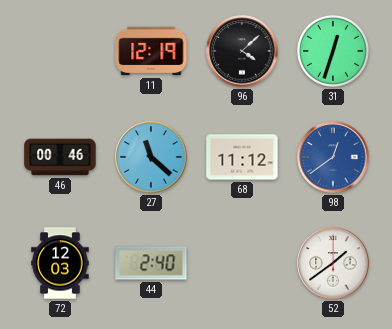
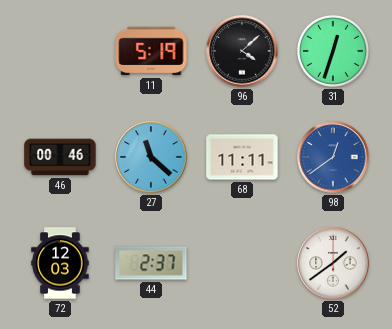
11: 12:19 -> 5:19
68: 11:12 -> 11:11
44: 2:40 -> 2:37
